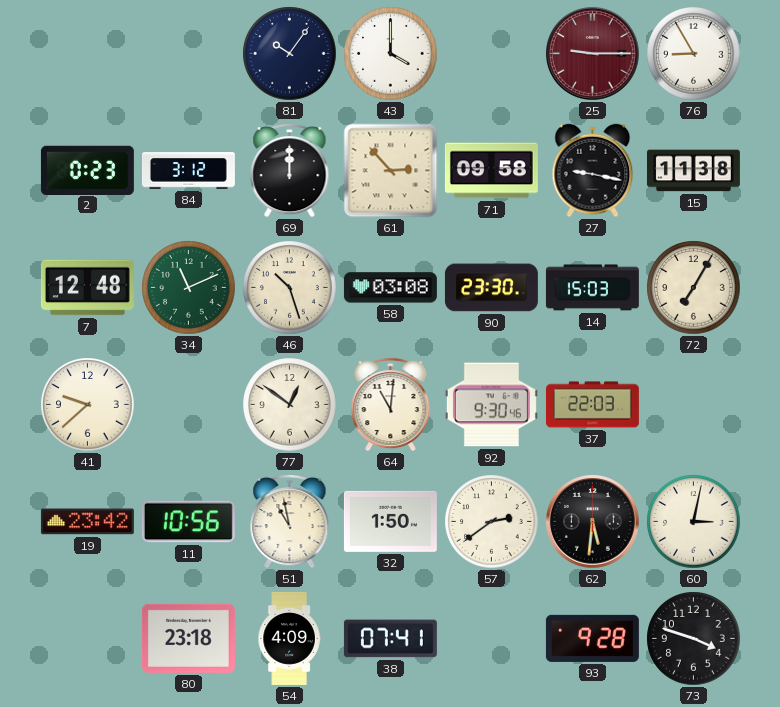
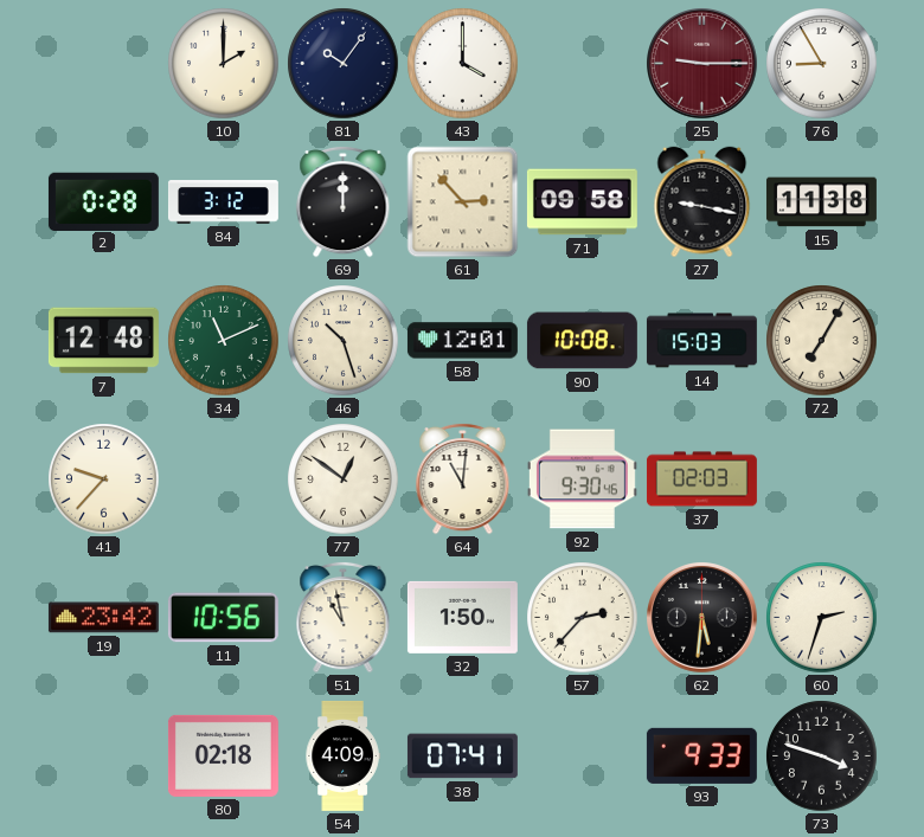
10: none -> 2:00
2: 0:23 -> 0:28
58: 03:08 -> 12:01
90: 23:30 -> 10:08
41: 9:38 -> 9:37
37: 22:03 -> 02:03
57: 2:39 -> 2:37
60: 3:02 -> 2:33
80: 23:18 -> 02:18
93: 9:28 -> 9:33
